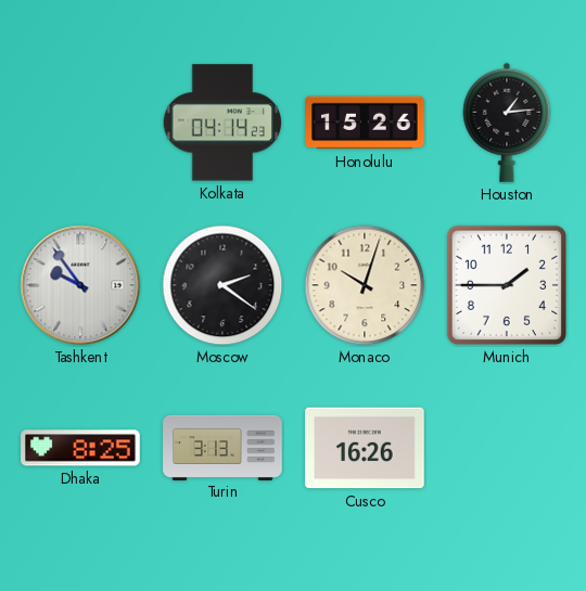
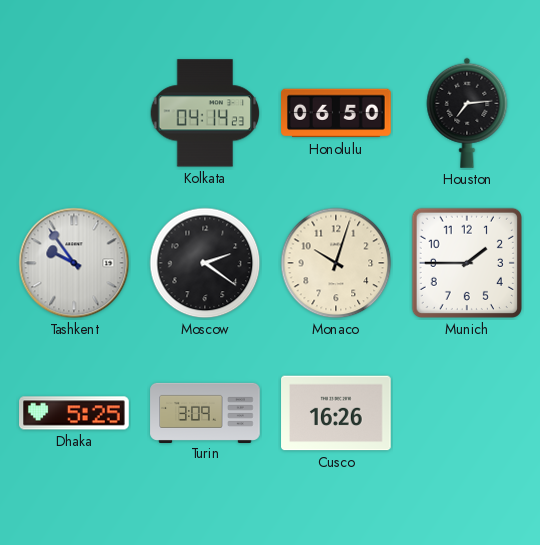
Honolulu: 15:26 -> 06:50
Houston: 1:14 -> 7:14
Dhaka: 8:25 -> 5:25
Turin: 3:13 -> 3:09
